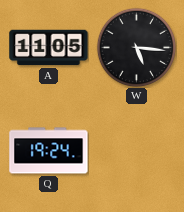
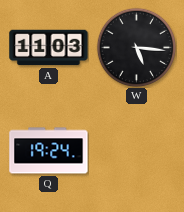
A: 11:05 -> 11:03
